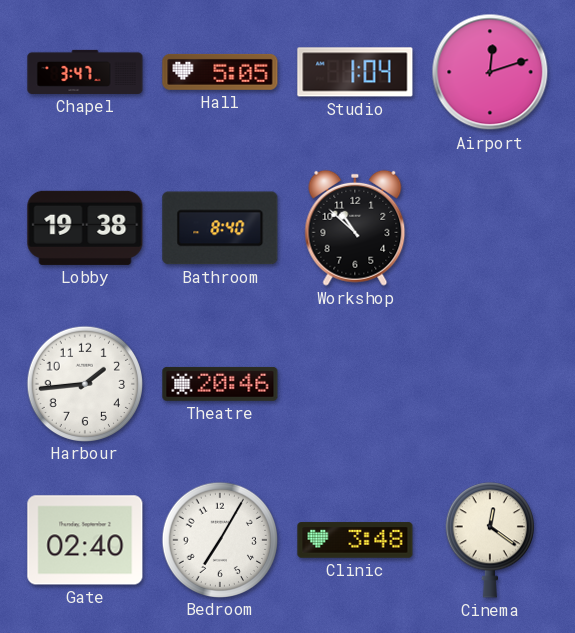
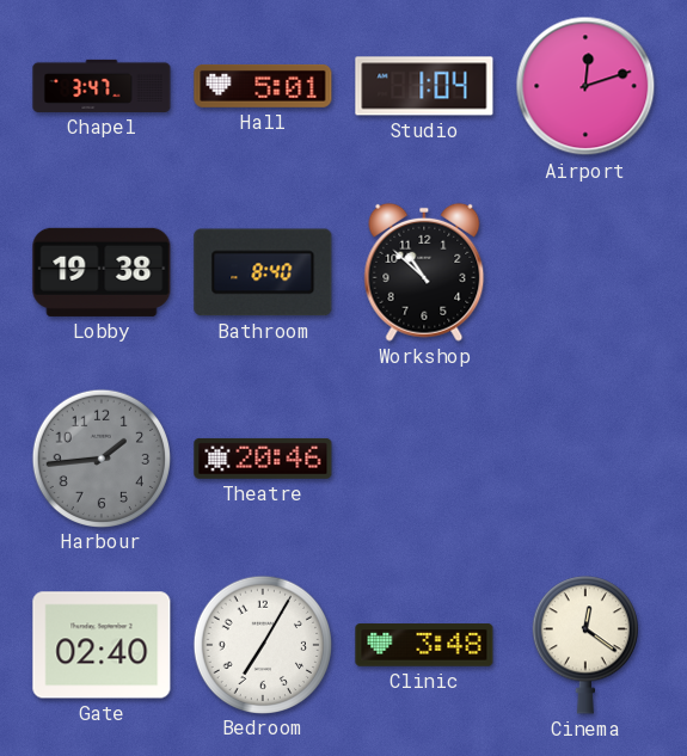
Hall: 5:05 -> 5:01
Harbour dial: white -> grey
